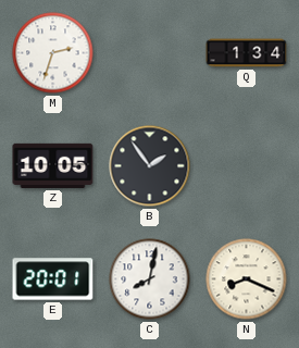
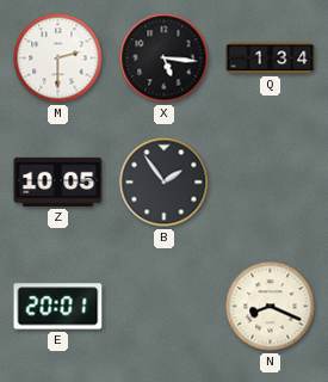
M: 2:33 -> 2:30
X: none -> 5:16
C: 8:02 -> none
